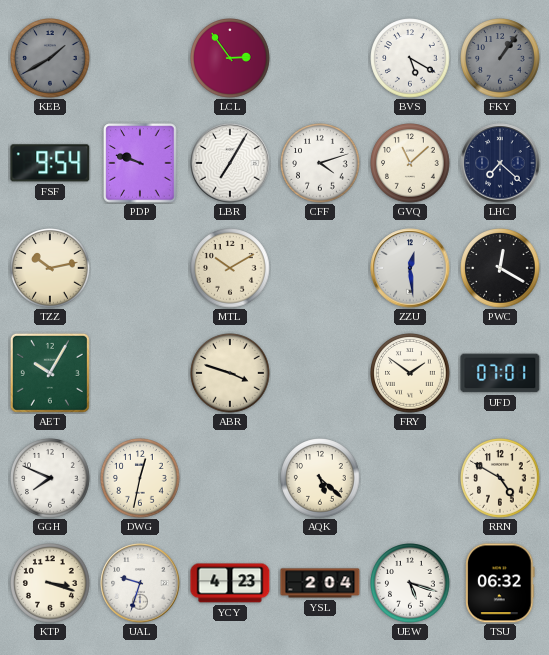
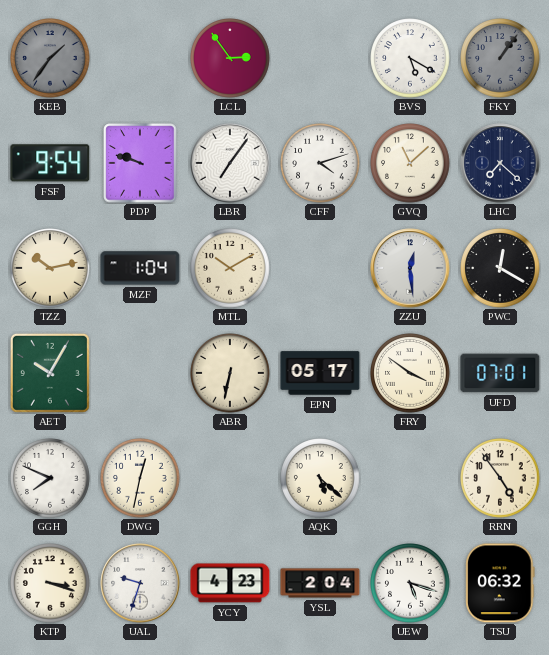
KEB: 1:40 -> 1:36
LBR: 7:05 -> 7:06
MZF: none -> 1:04
ABR: 3:48 -> 6:32
EPN: none -> 05:17
FRY: 1:51 -> 3:51
RRN: 4:50 -> 4:54
